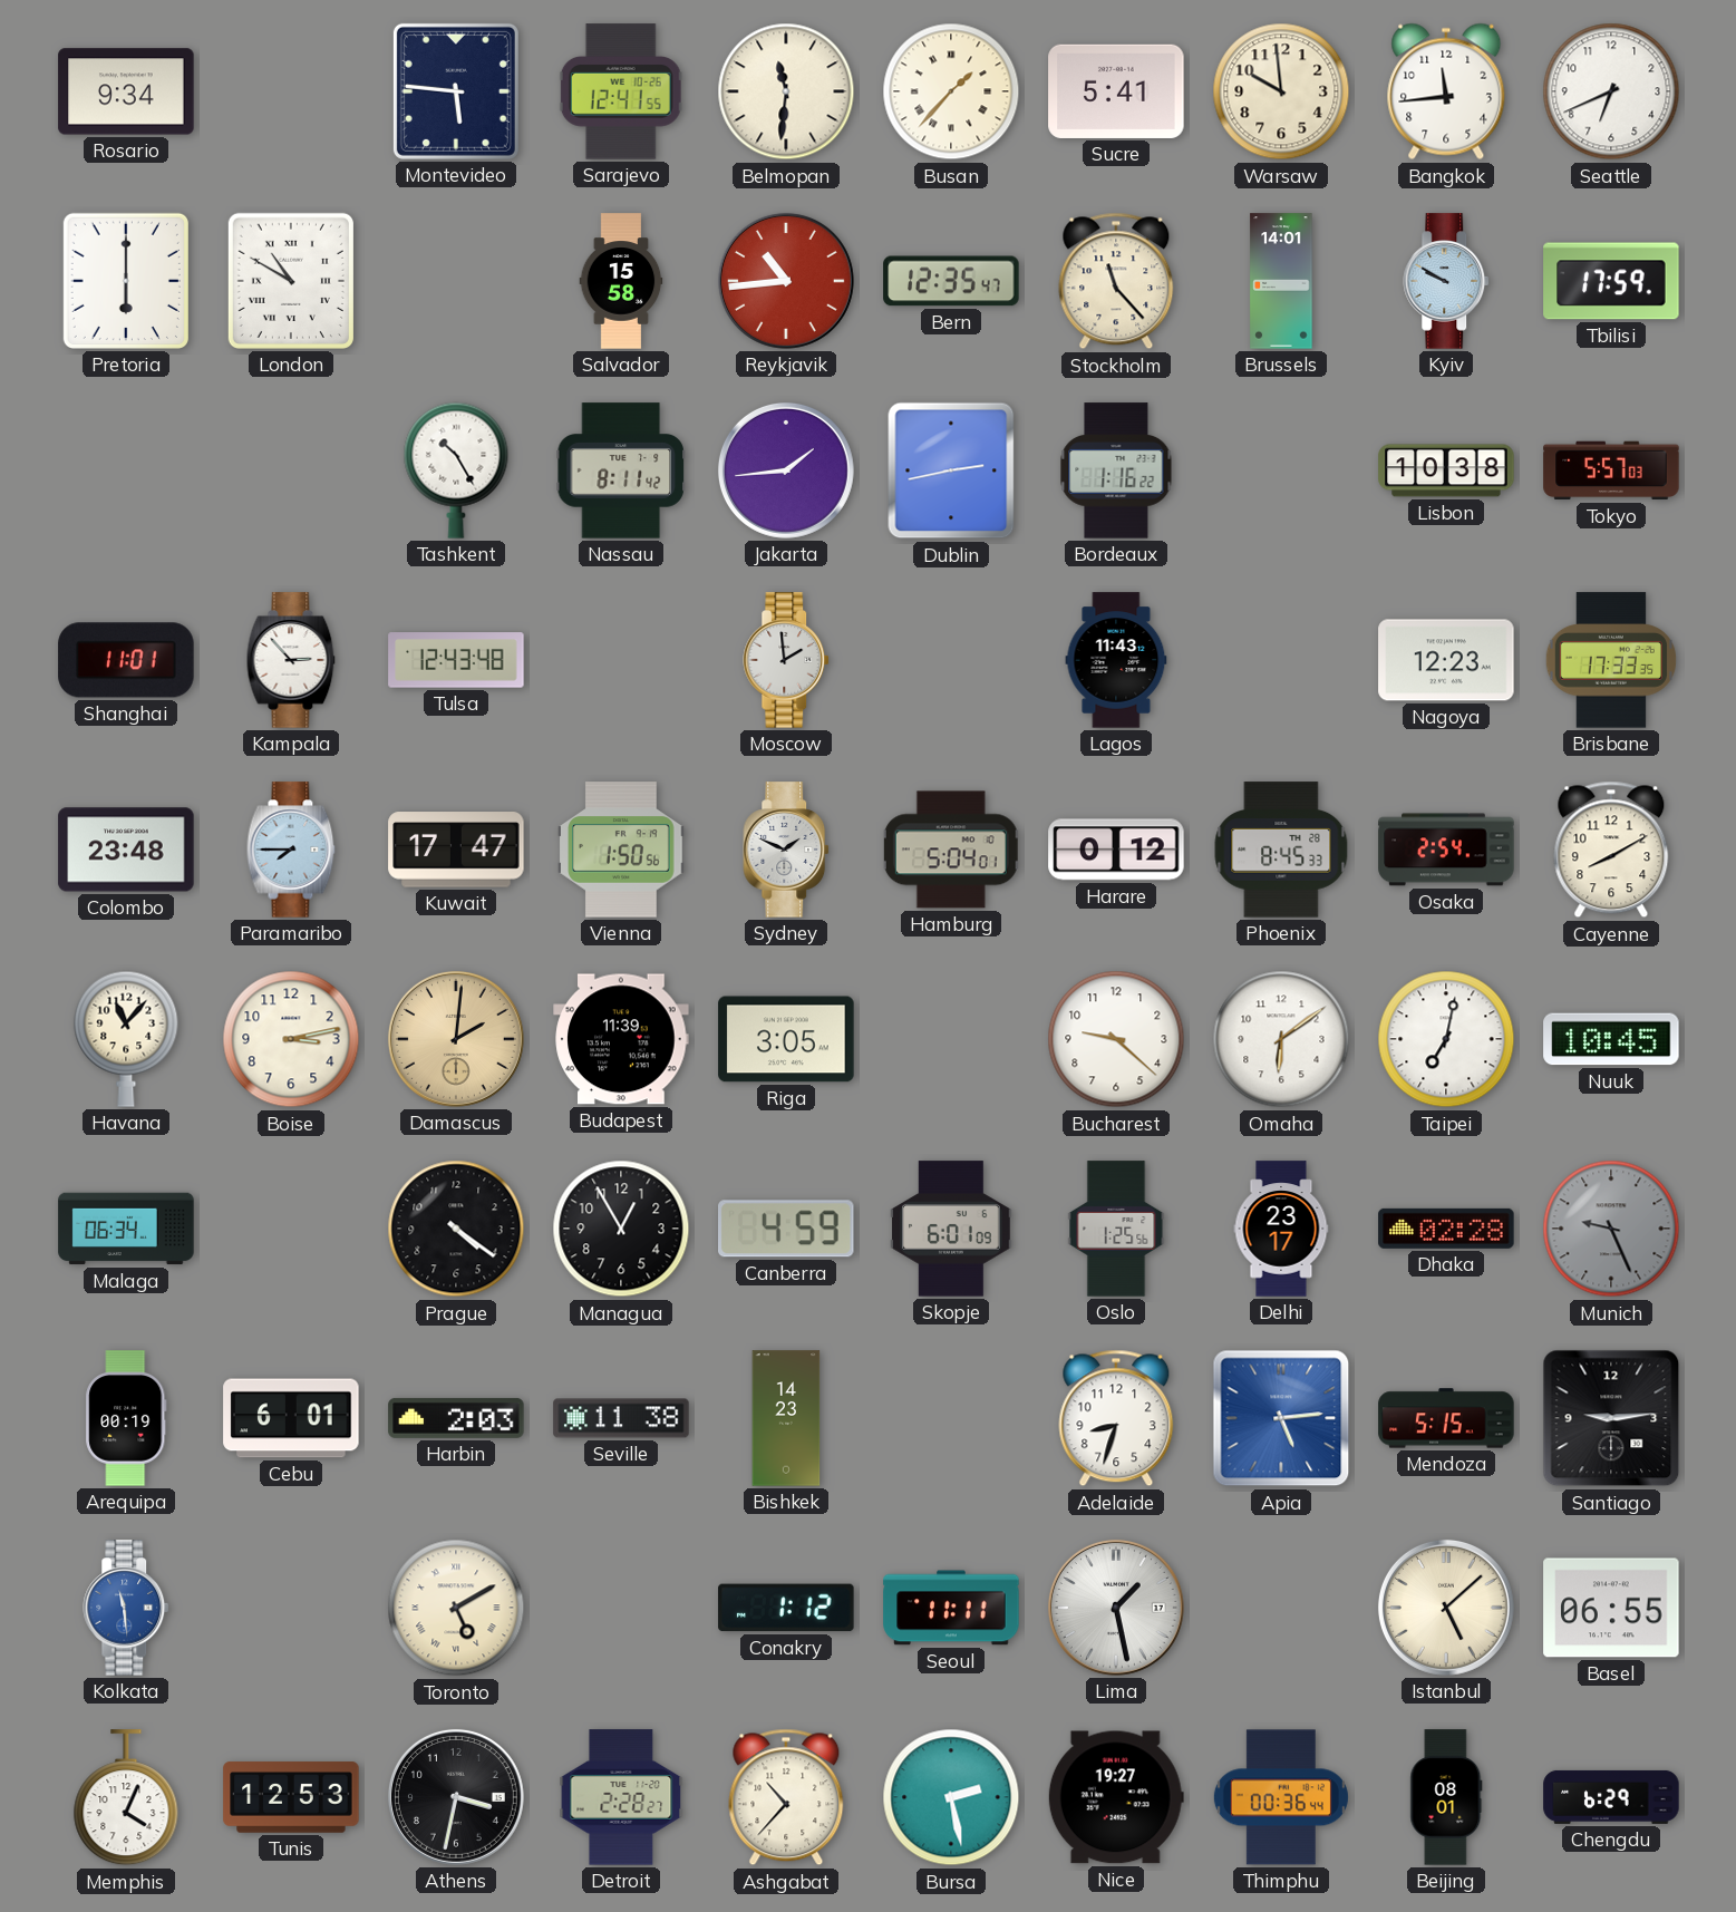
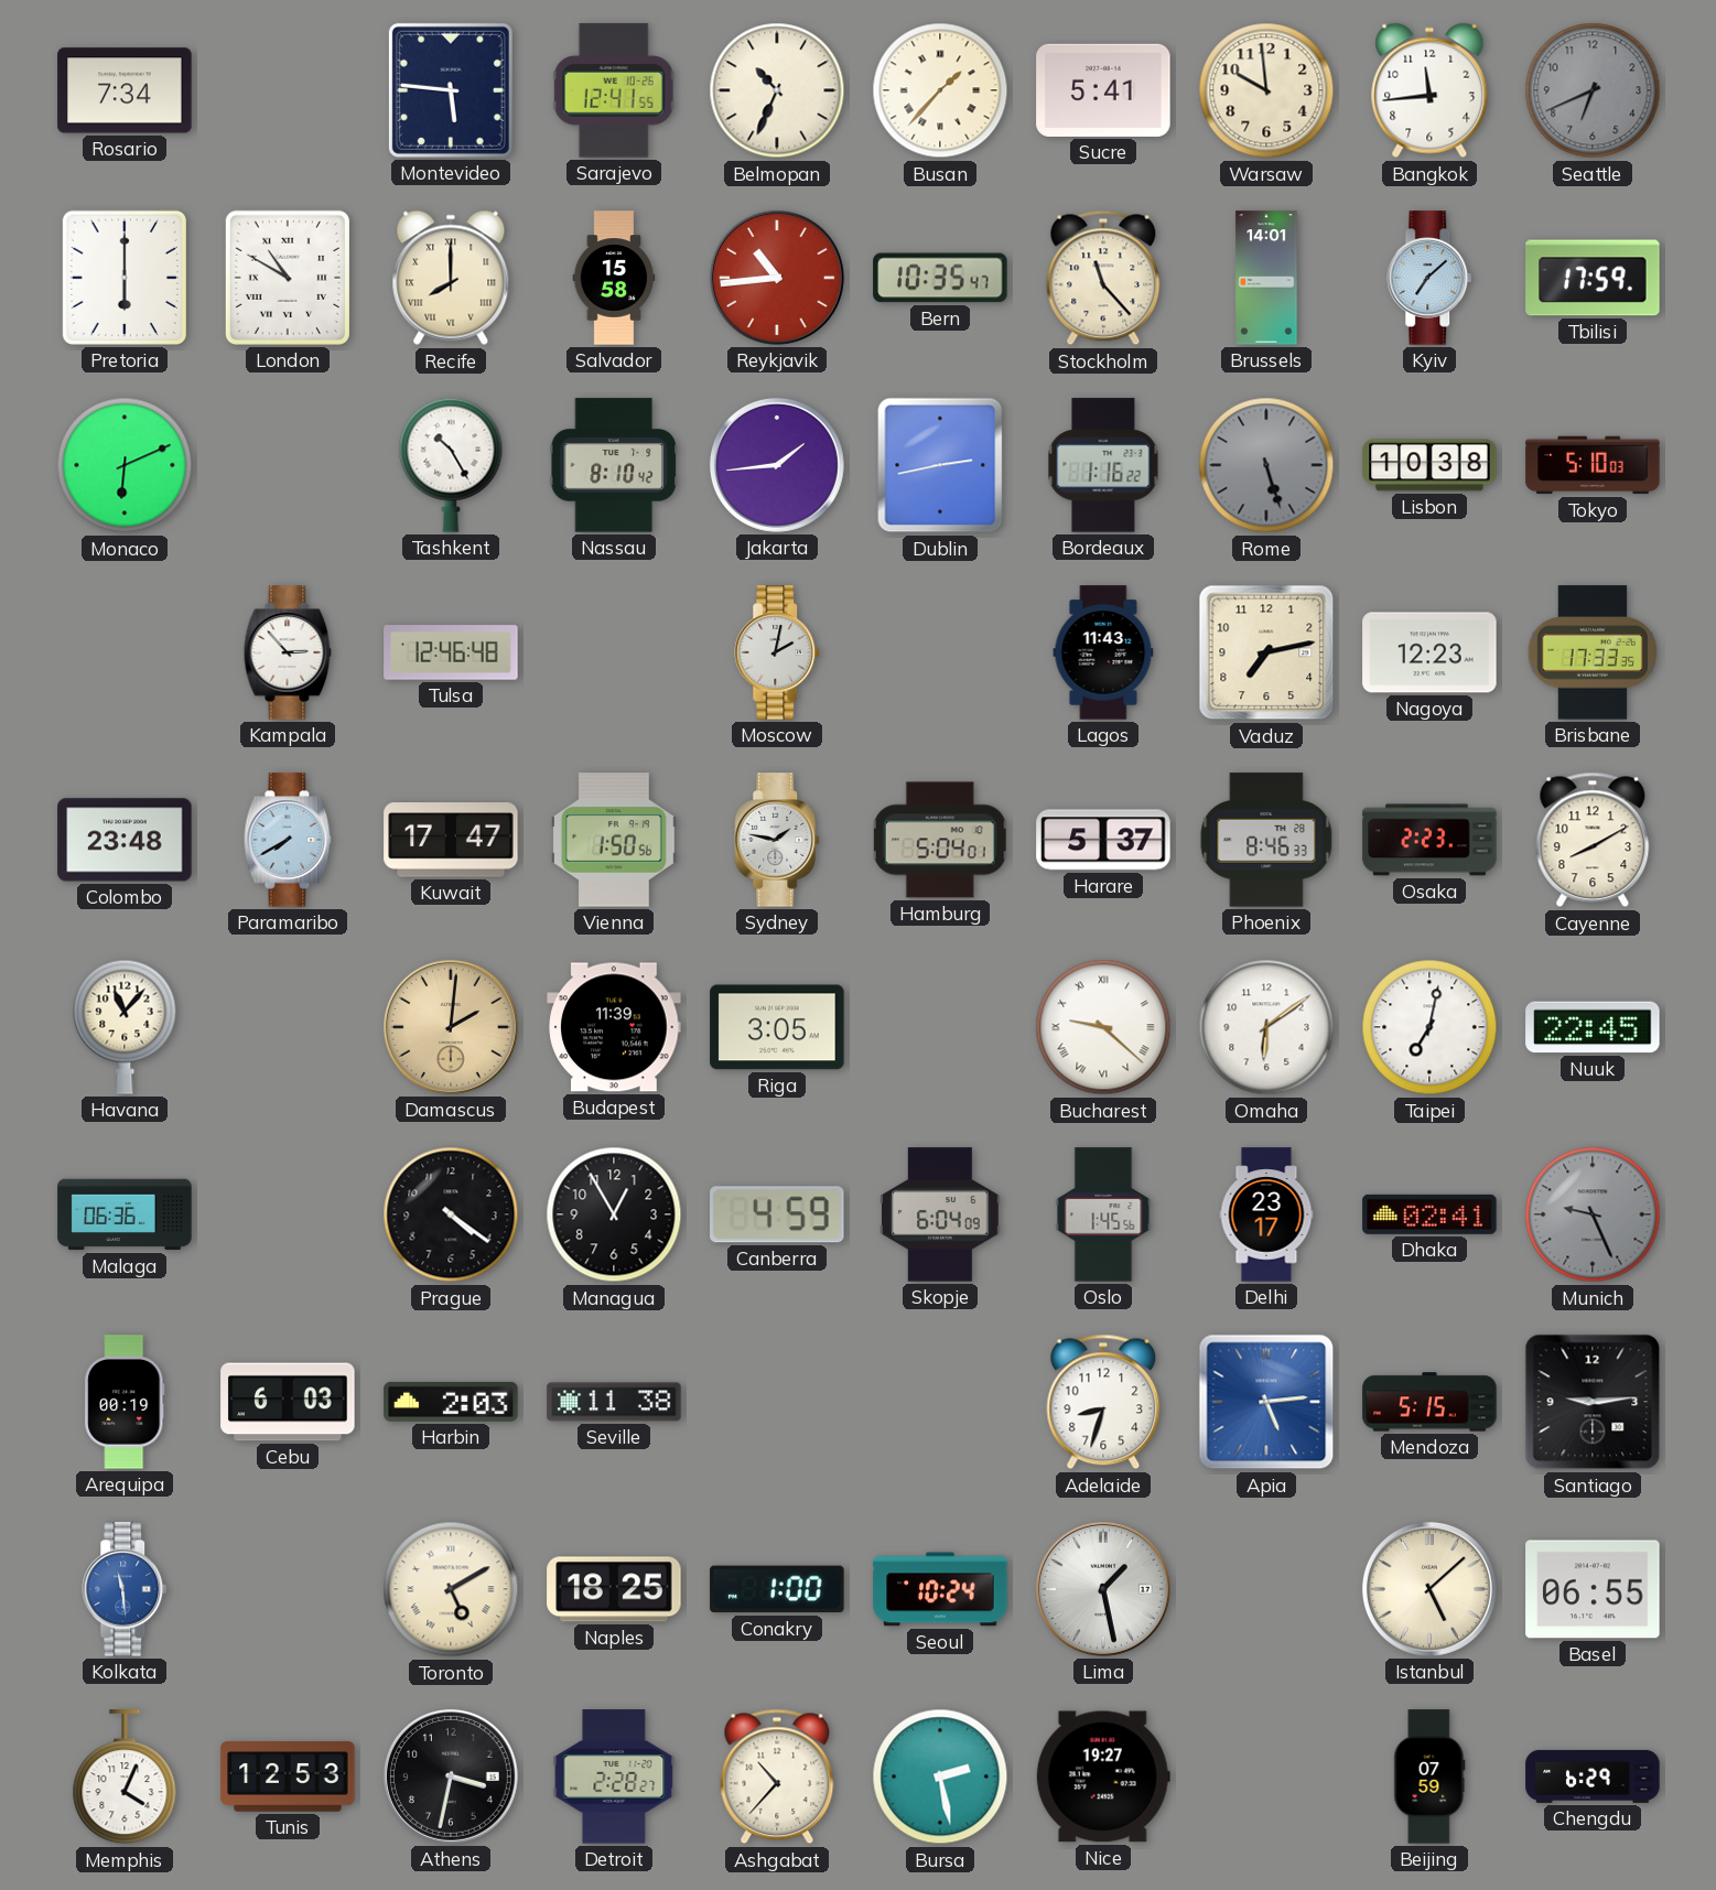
Rosario: 9:34 -> 7:34
Belmopan: 11:31 -> 10:34
Seattle dial: white -> grey
Recife: none -> 8:00
Bern: 12:35 -> 10:35
Kyiv: 9:50 -> 7:08
Monaco: none -> 6:11
Nassau: 8:11 -> 8:10
Rome: none -> 5:27
Tokyo: 5:57 -> 5:10
Shanghai: 11:01 -> none
Tulsa: 12:43 -> 12:46
Moscow: 1:59 -> 2:02
Vaduz: none -> 7:13
Paramaribo: 7:45 -> 7:40
Sydney: 1:49 -> 1:47
Harare: 0:12 -> 5:37
Phoenix: 8:45 -> 8:46
Osaka: 2:54 -> 2:23
Boise: 3:13 -> none
Bucharest numerals: Arabic -> Roman
Nuuk: 10:45 -> 22:45
Malaga: 06:34 -> 06:36
Skopje: 6:01 -> 6:04
Oslo: 1:25 -> 1:45
Dhaka: 02:28 -> 02:41
Cebu: 6:01 -> 6:03
Bishkek: 14:23 -> none
Naples: none -> 18:25
Conakry: 1:12 -> 1:00
Seoul: 11:11 -> 10:24
Thimphu: 00:36 -> none
Beijing: 08:01 -> 07:59
